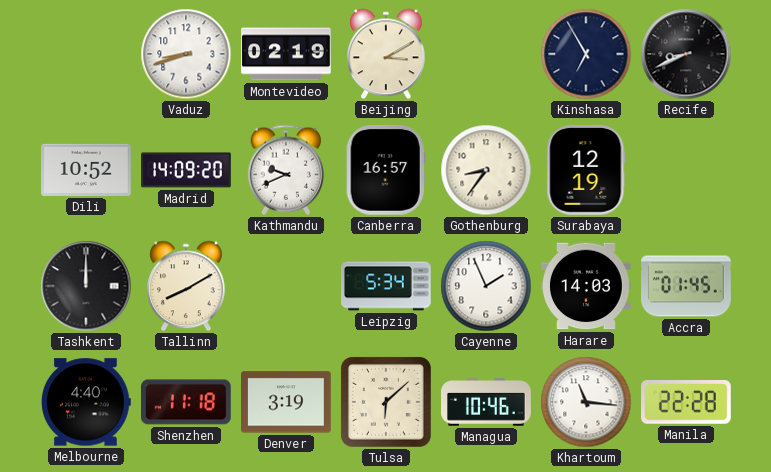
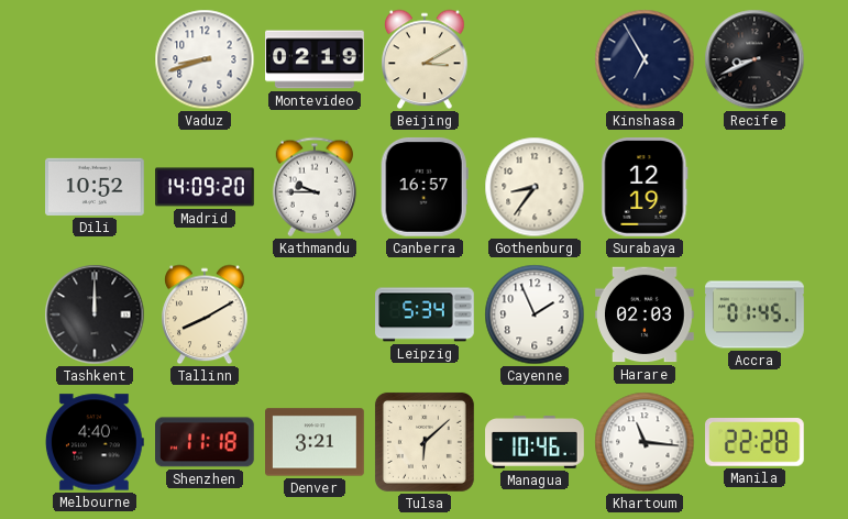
Kathmandu: 9:41 -> 9:45
Harare: 14:03 -> 02:03
Denver: 3:19 -> 3:21
